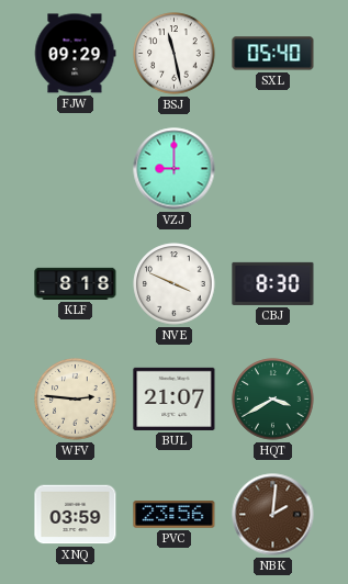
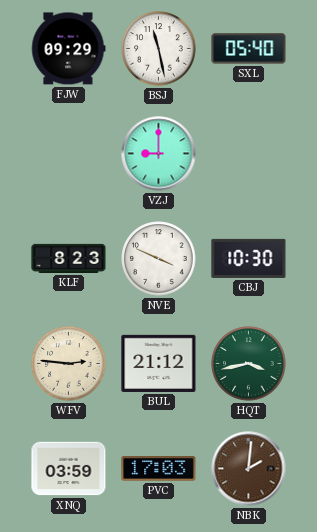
KLF: 8:18 -> 8:23
CBJ: 8:30 -> 10:30
BUL: 21:07 -> 21:12
HQT: 3:40 -> 3:43
PVC: 23:56 -> 17:03
